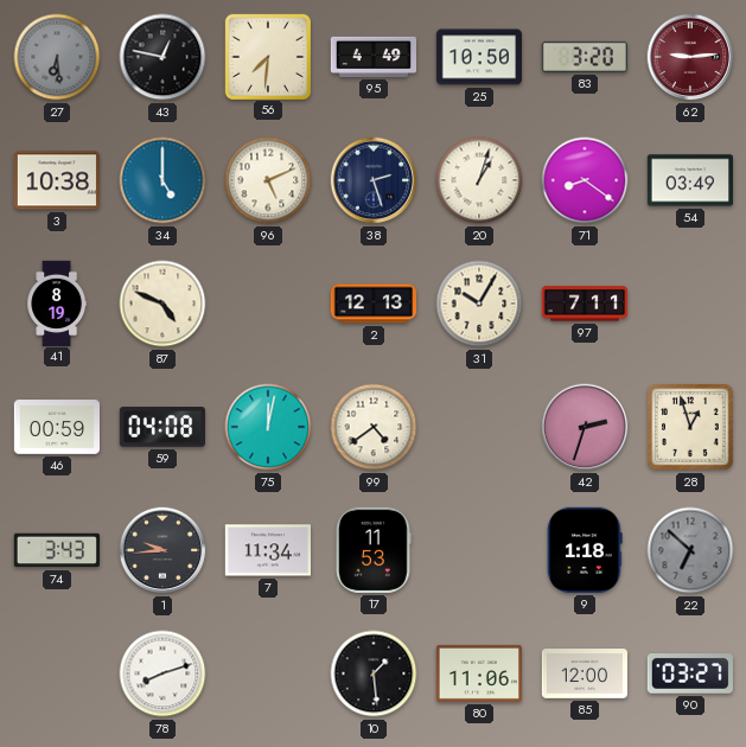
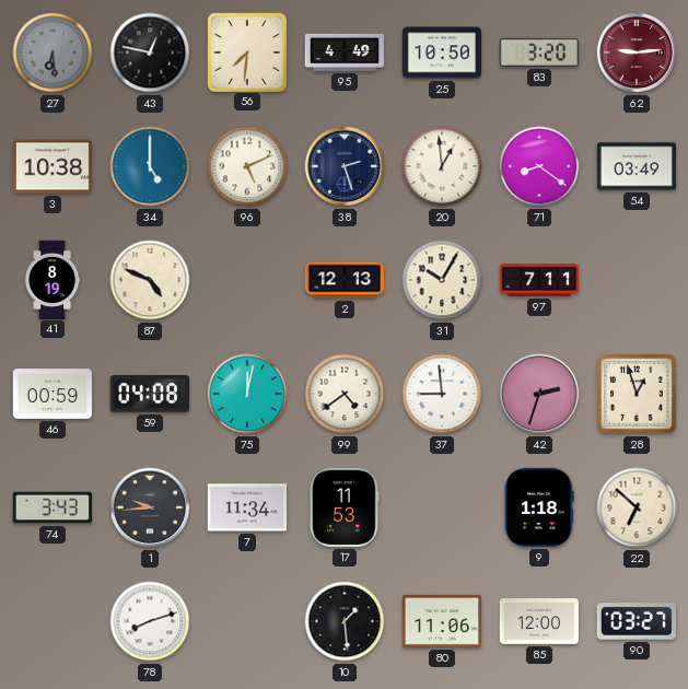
20: 1:03 -> 12:59
37: none -> 8:59
22 dial: grey -> cream
